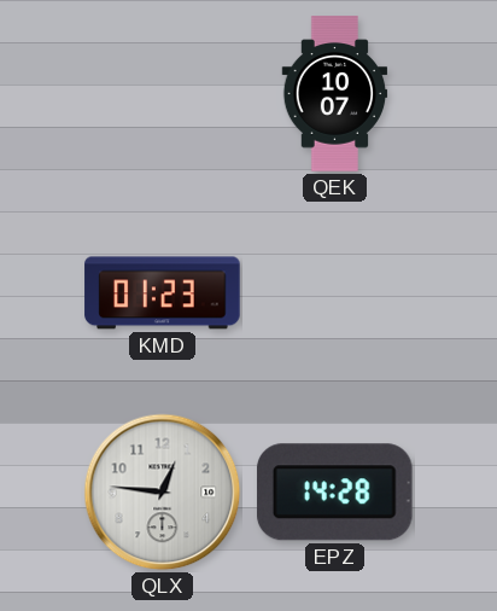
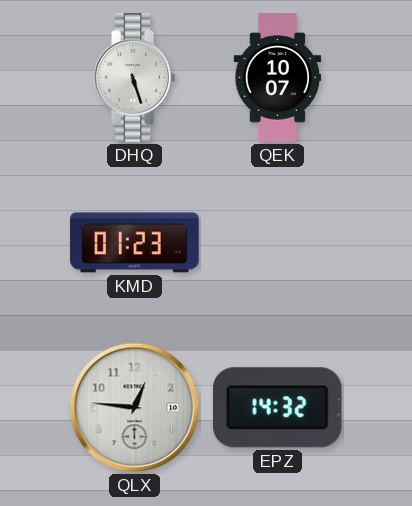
DHQ: none -> 5:27
EPZ: 14:28 -> 14:32
